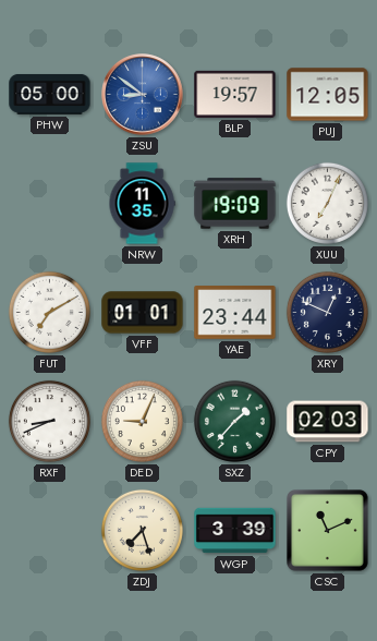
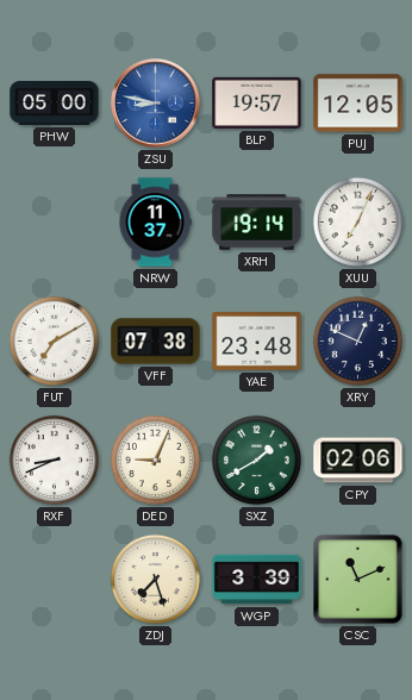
ZSU: 8:51 -> 8:47
NRW: 11:35 -> 11:37
XRH: 19:09 -> 19:14
VFF: 01:01 -> 07:38
YAE: 23:44 -> 23:48
SXZ: 1:37 -> 1:40
CPY: 02:03 -> 02:06
